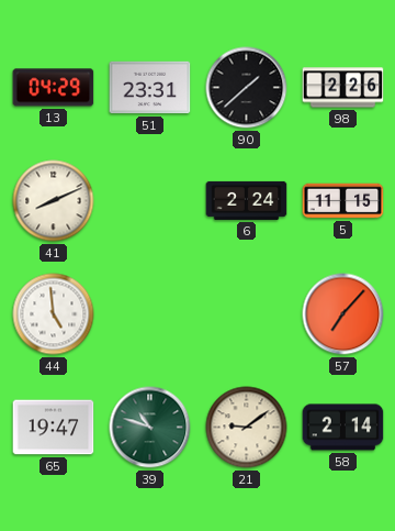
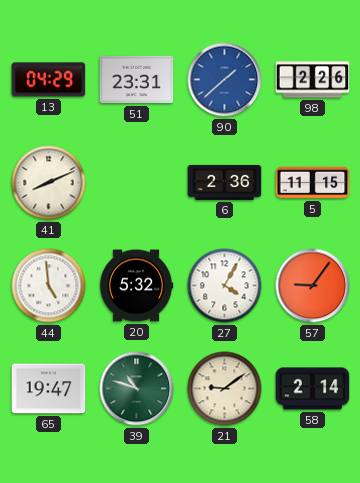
90 dial: black -> blue
6: 2:24 -> 2:36
20: none -> 5:32
27: none -> 4:05
57: 7:07 -> 9:06
